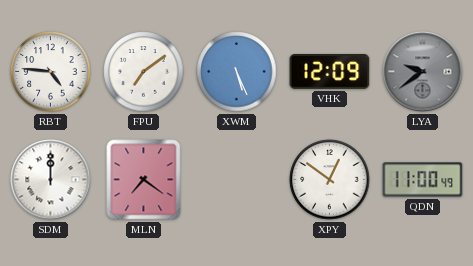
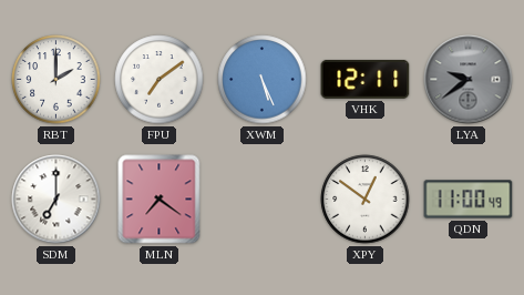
RBT: 4:46 -> 2:00
VHK: 12:09 -> 12:11
SDM: 12:00 -> 7:00
